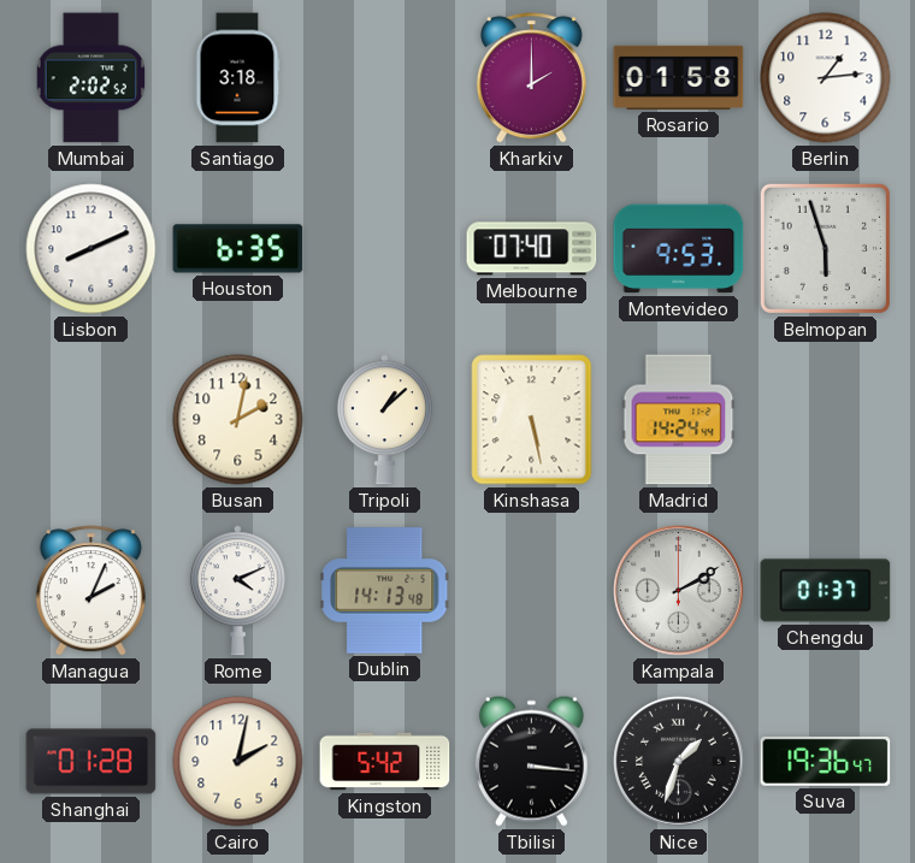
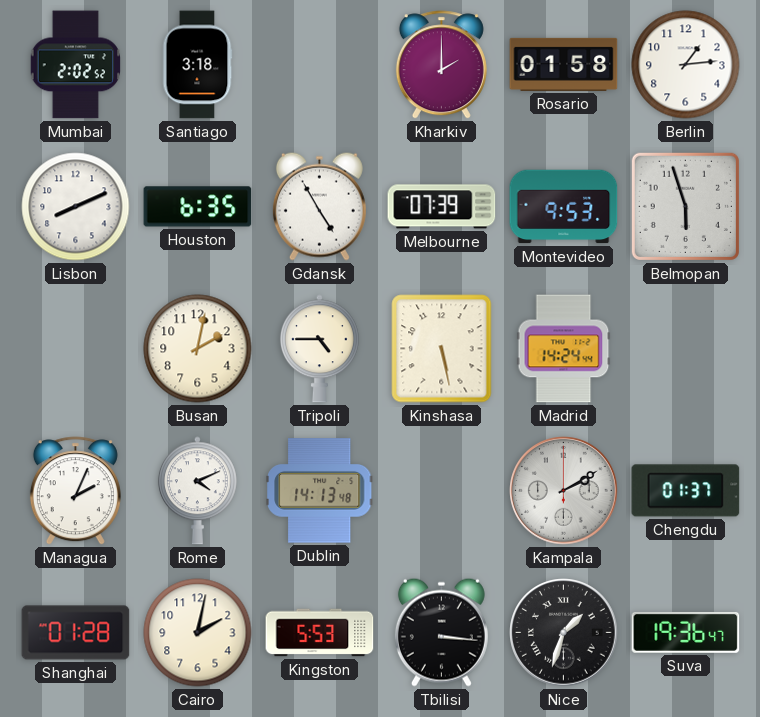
Gdansk: none -> 4:55
Melbourne: 07:40 -> 07:39
Tripoli: 1:08 -> 4:45
Kingston: 5:42 -> 5:53
